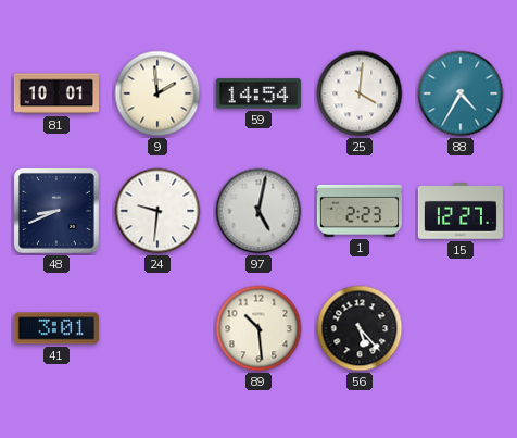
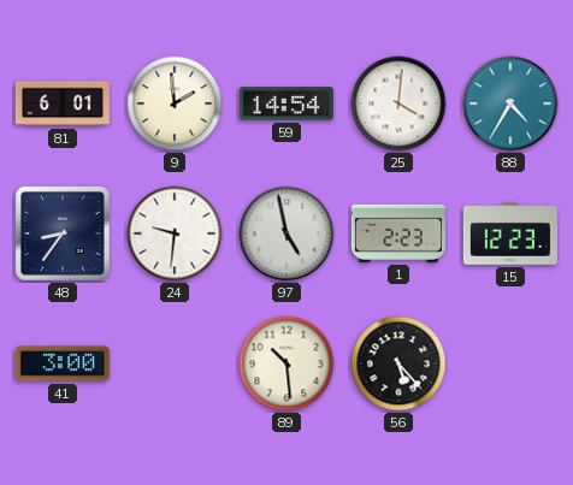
81: 10:01 -> 6:01
48: 8:41 -> 8:36
97: 5:02 -> 4:58
15: 12:27 -> 12:23
41: 3:01 -> 3:00
